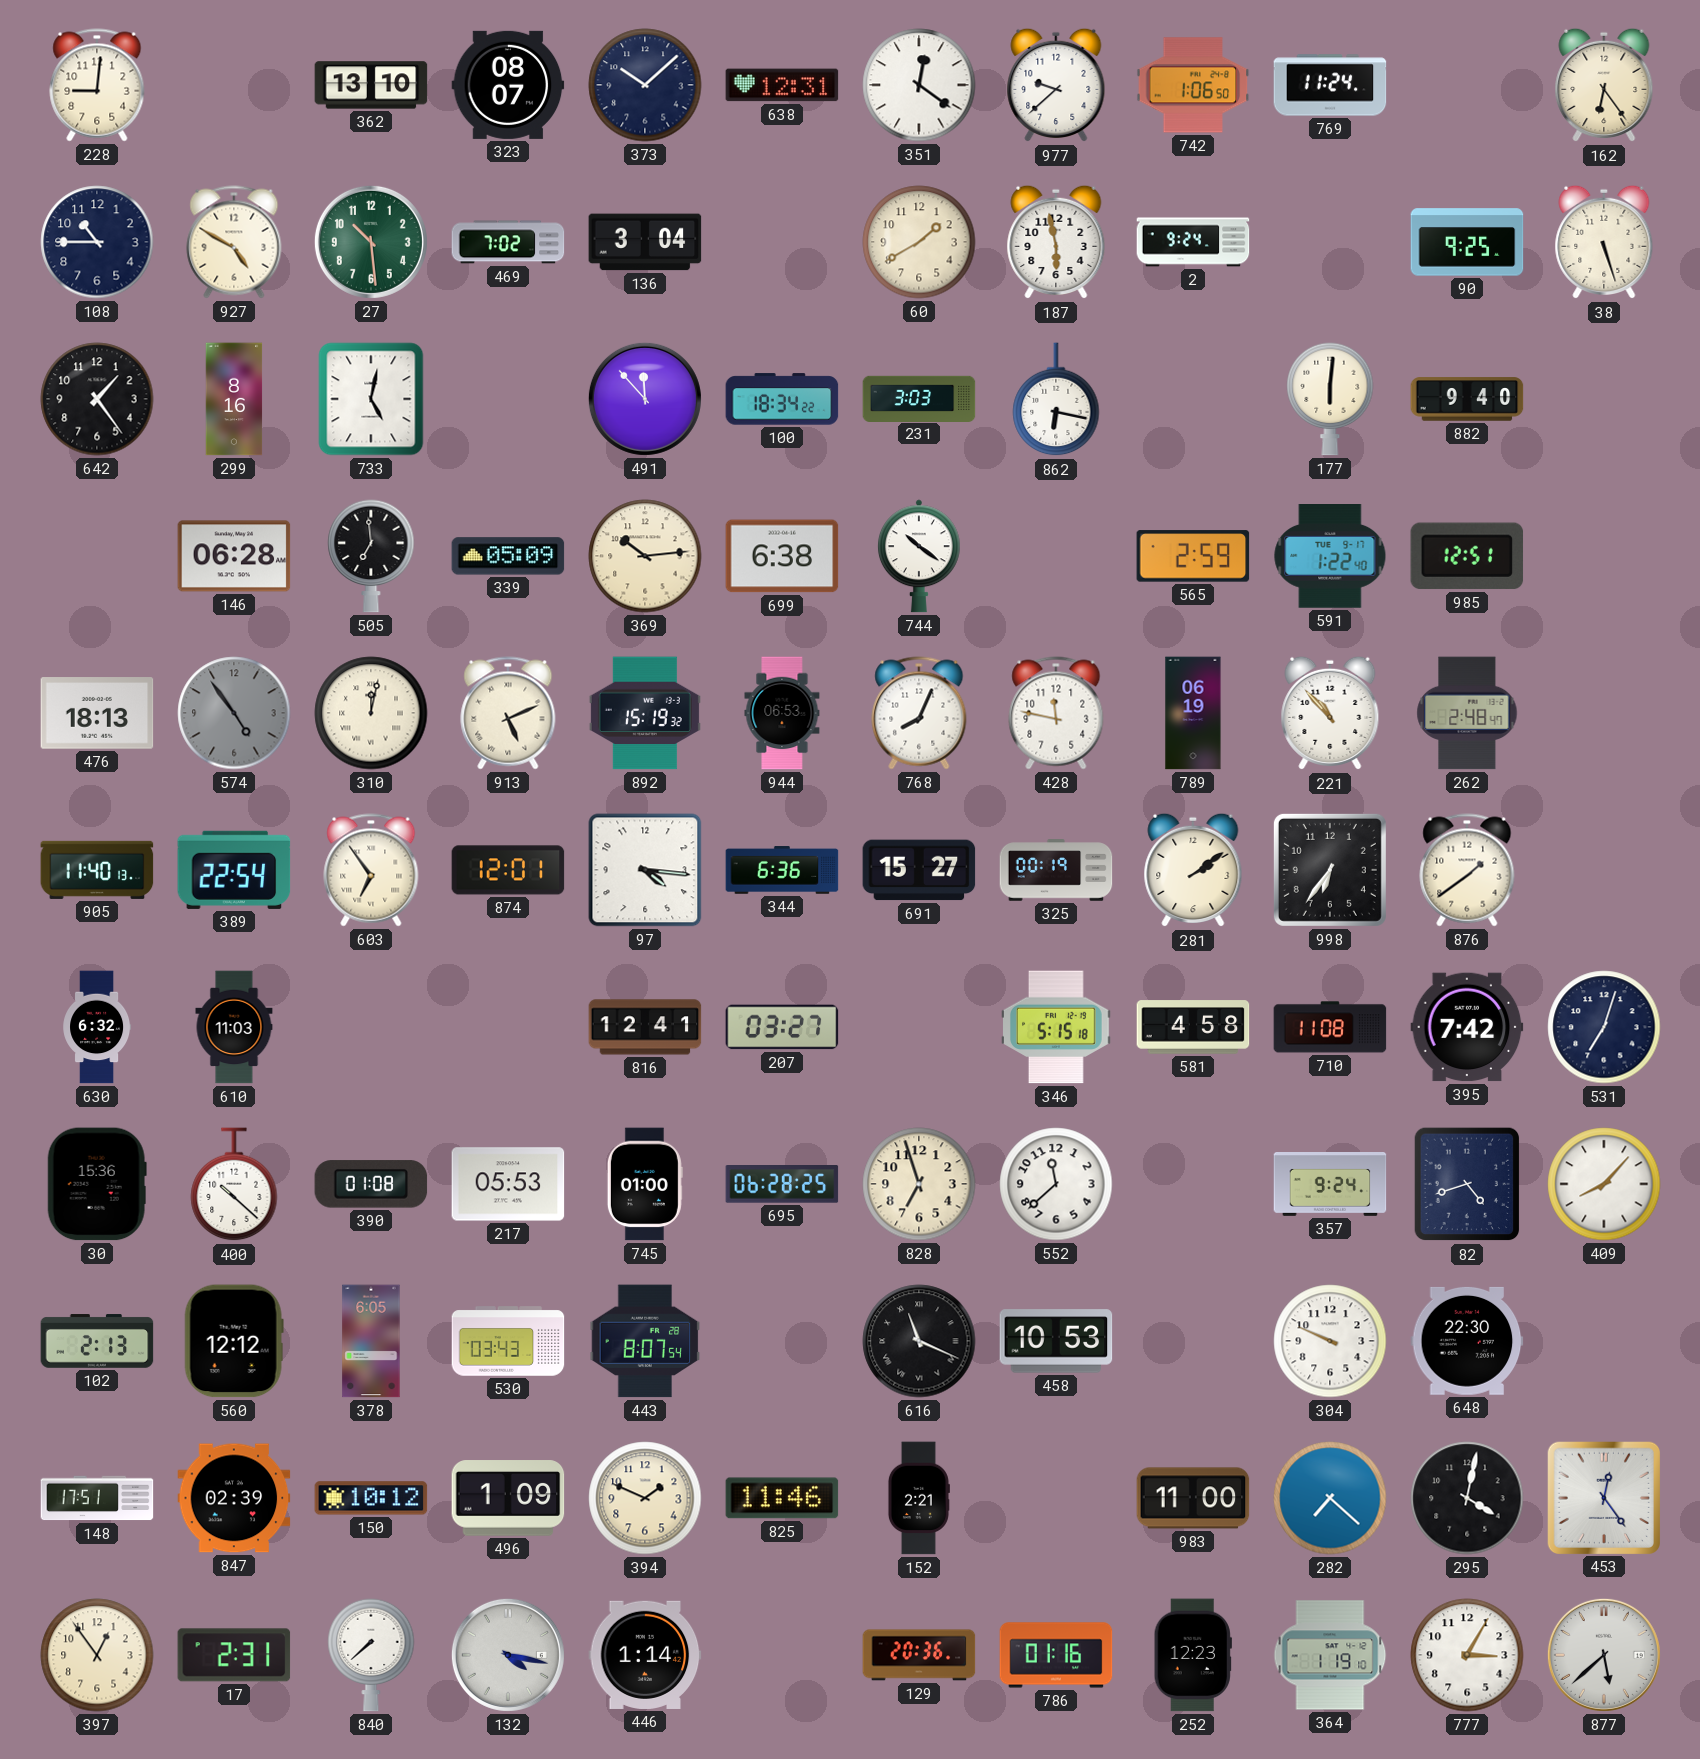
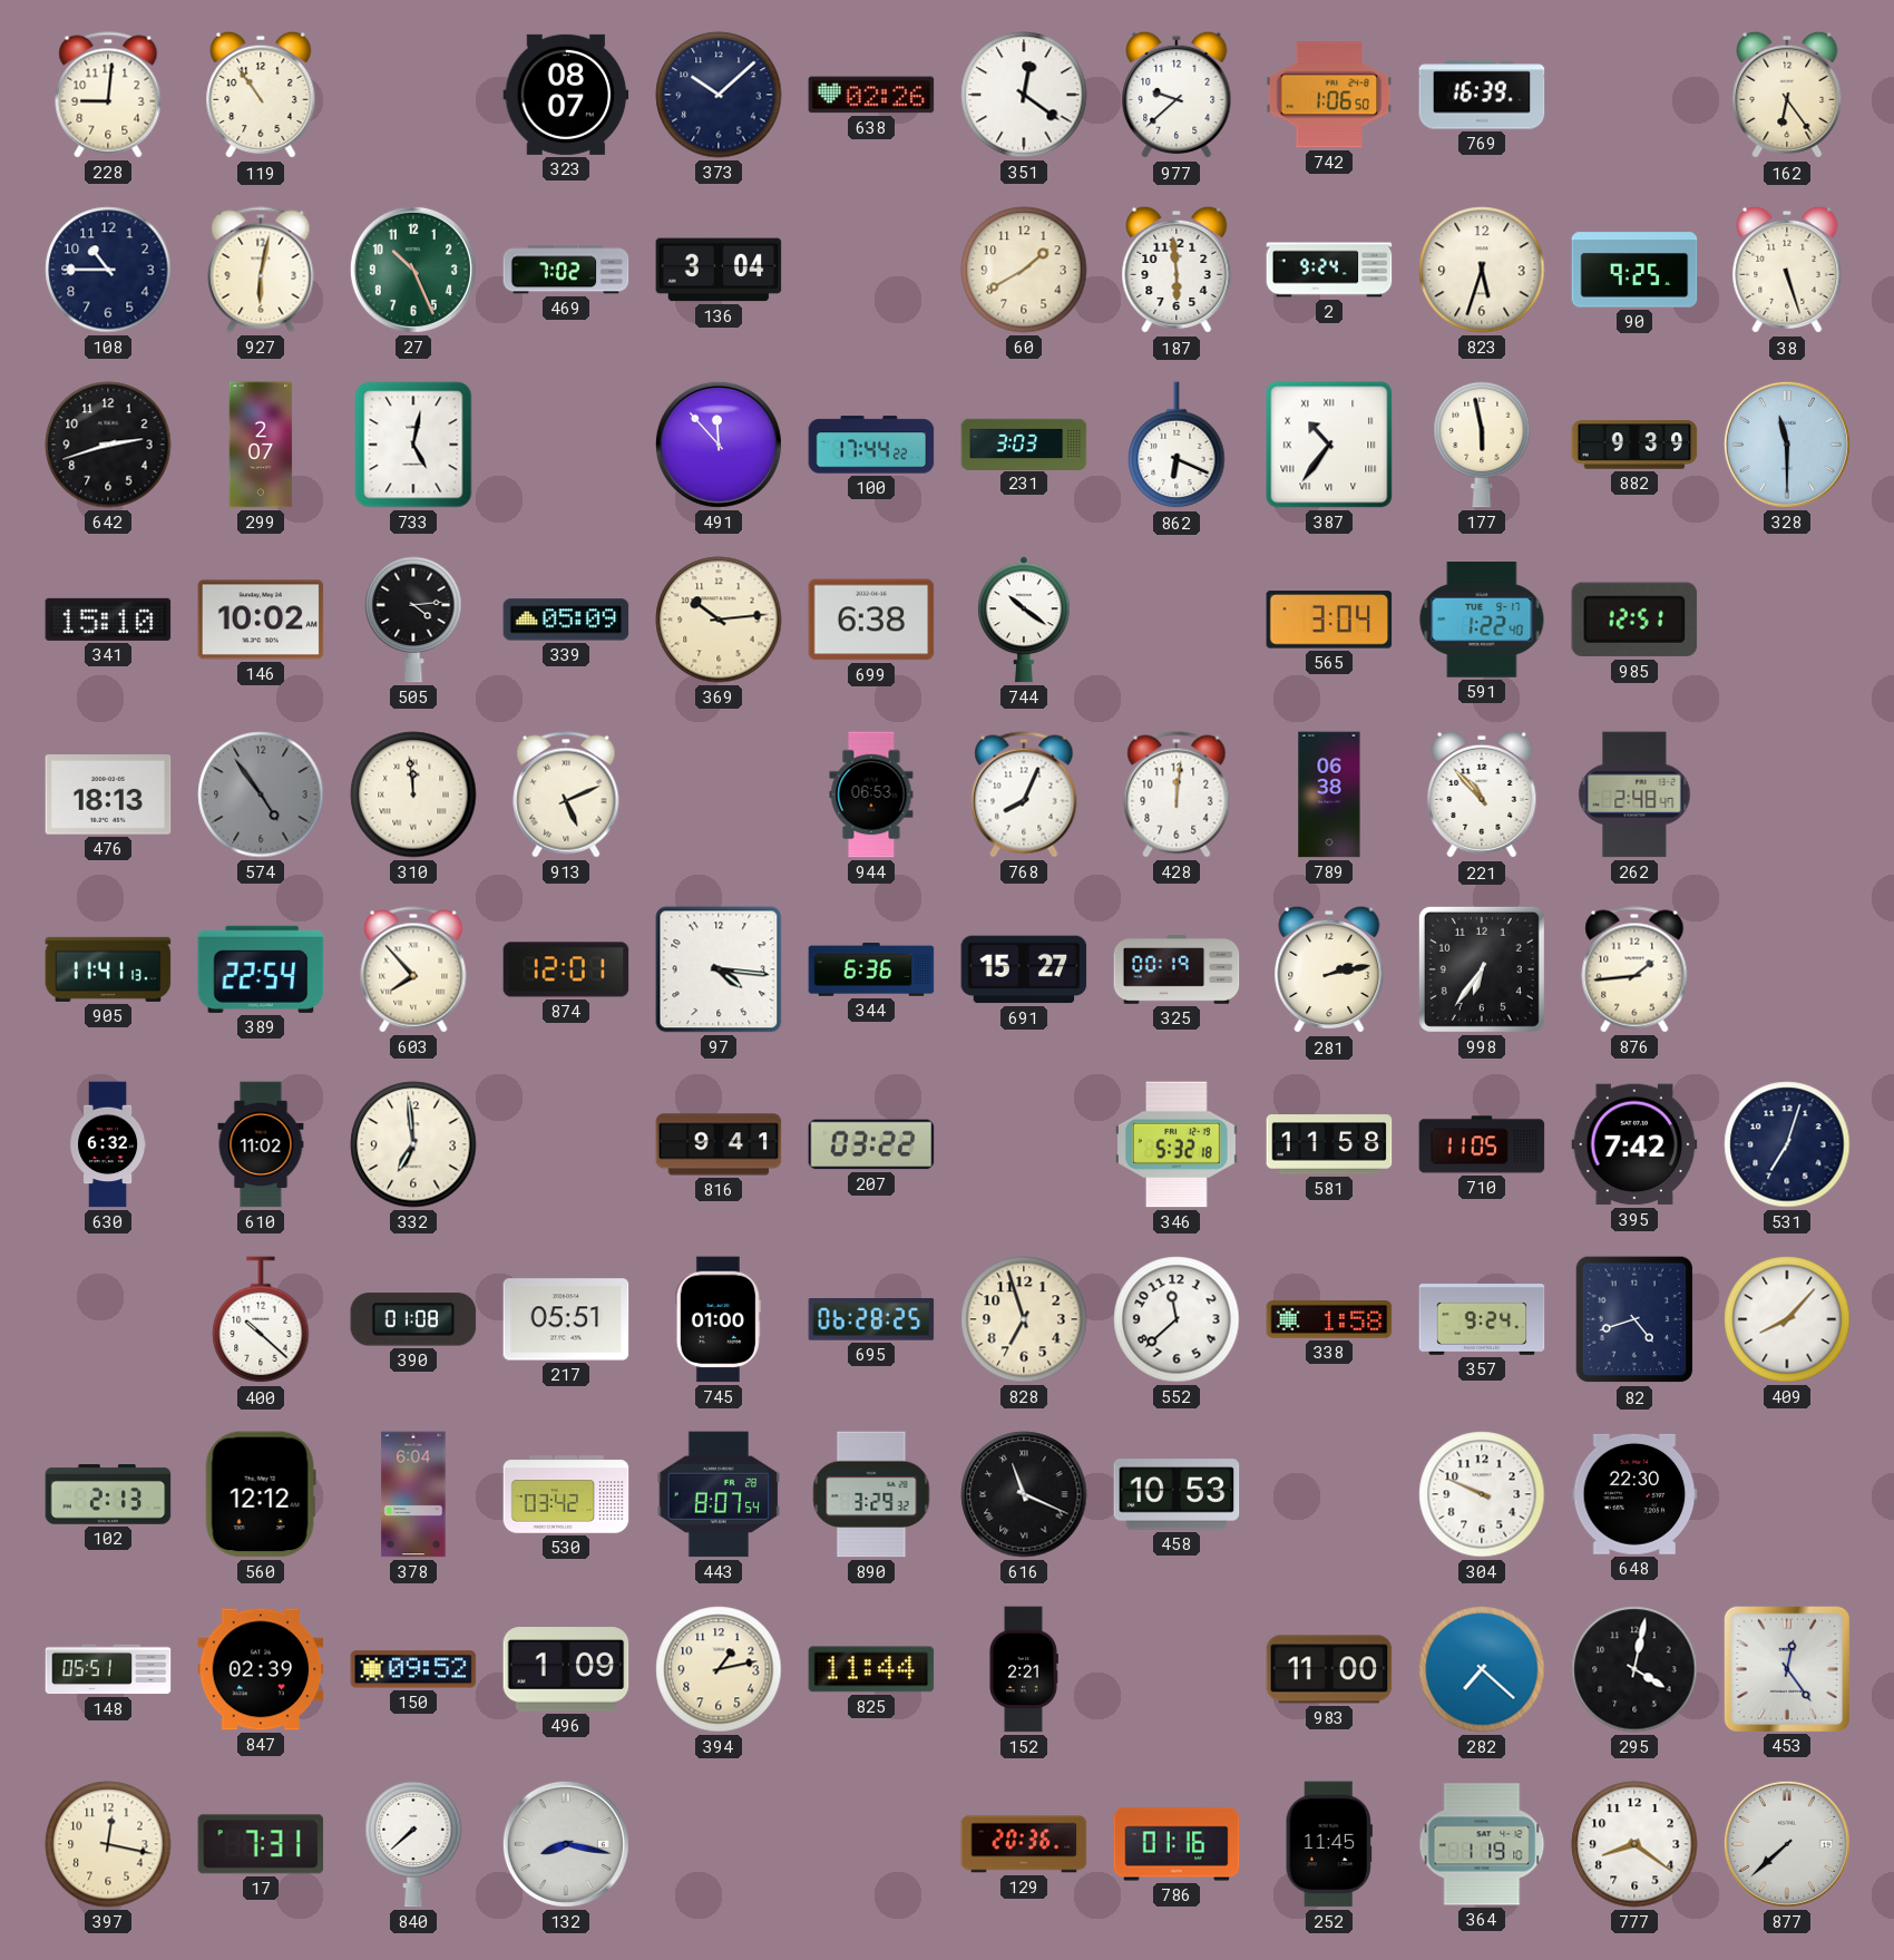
119: none -> 10:54
362: 13:10 -> none
638: 12:31 -> 02:26
769: 11:24 -> 16:39
927: 4:50 -> 6:02
27: 10:29 -> 10:26
187: 5:58 -> 5:59
823: none -> 5:33
642: 1:24 -> 2:42
299: 8:16 -> 2:07
100: 18:34 -> 17:44
862: 6:17 -> 6:19
387: none -> 10:36
177: 6:01 -> 5:58
882: 9:40 -> 9:39
328: none -> 11:30
341: none -> 15:10
146: 06:28 -> 10:02
505: 6:59 -> 4:14
565: 2:59 -> 3:04
310: 12:02 -> 11:59
892: 15:19 -> none
428: 11:47 -> 12:01
789: 06:19 -> 06:38
905: 11:40 -> 11:41
603: 6:54 -> 7:53
281: 2:09 -> 2:13
876: 1:39 -> 1:44
610: 11:03 -> 11:02
332: none -> 6:59
816: 12:41 -> 9:41
207: 03:27 -> 03:22
346: 5:15 -> 5:32
581: 4:58 -> 11:58
710: 11:08 -> 11:05
30: 15:36 -> none
217: 05:53 -> 05:51
338: none -> 1:58
378: 6:05 -> 6:04
530: 03:43 -> 03:42
890: none -> 3:29
148: 17:51 -> 05:51
150: 10:12 -> 09:52
394: 1:49 -> 1:13
825: 11:46 -> 11:44
397: 12:54 -> 12:17
17: 2:31 -> 7:31
132: 4:17 -> 8:17
446: 1:14 -> none
252: 12:23 -> 11:45
777: 3:05 -> 8:21
877: 5:38 -> 7:38
